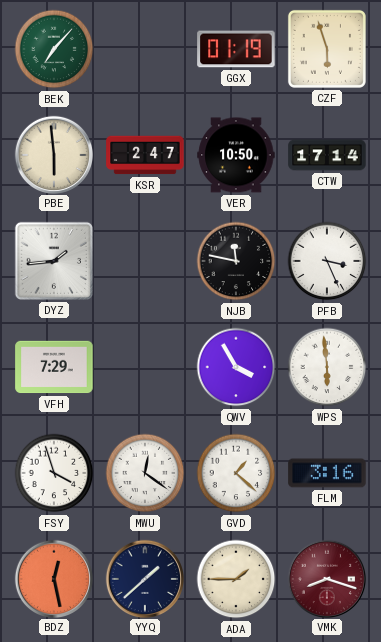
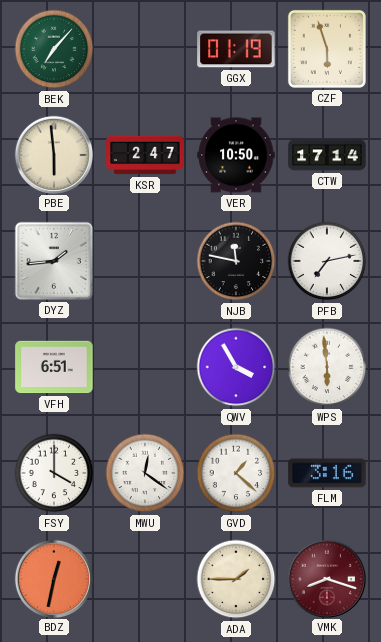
PFB: 3:26 -> 7:13
VFH: 7:29 -> 6:51
FSY: 3:57 -> 4:00
BDZ: 12:28 -> 12:32
YYQ: 1:38 -> none
